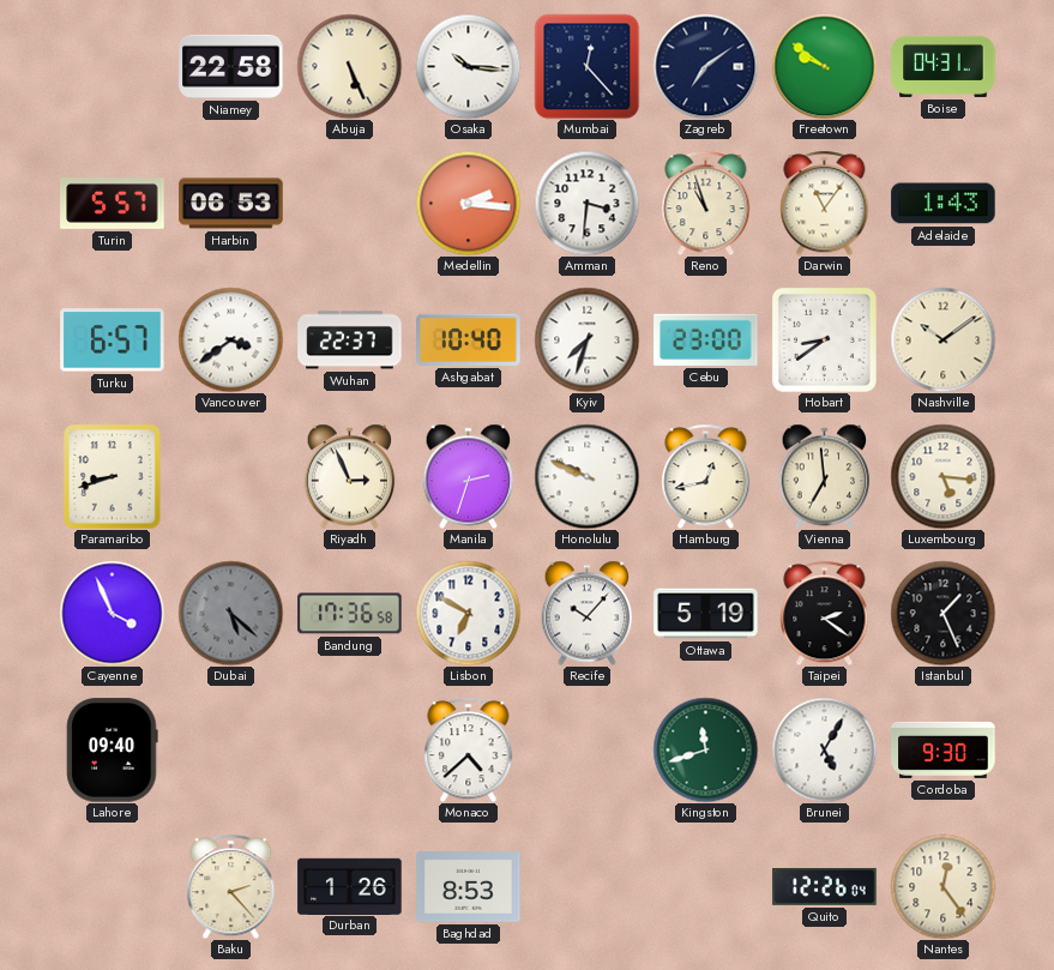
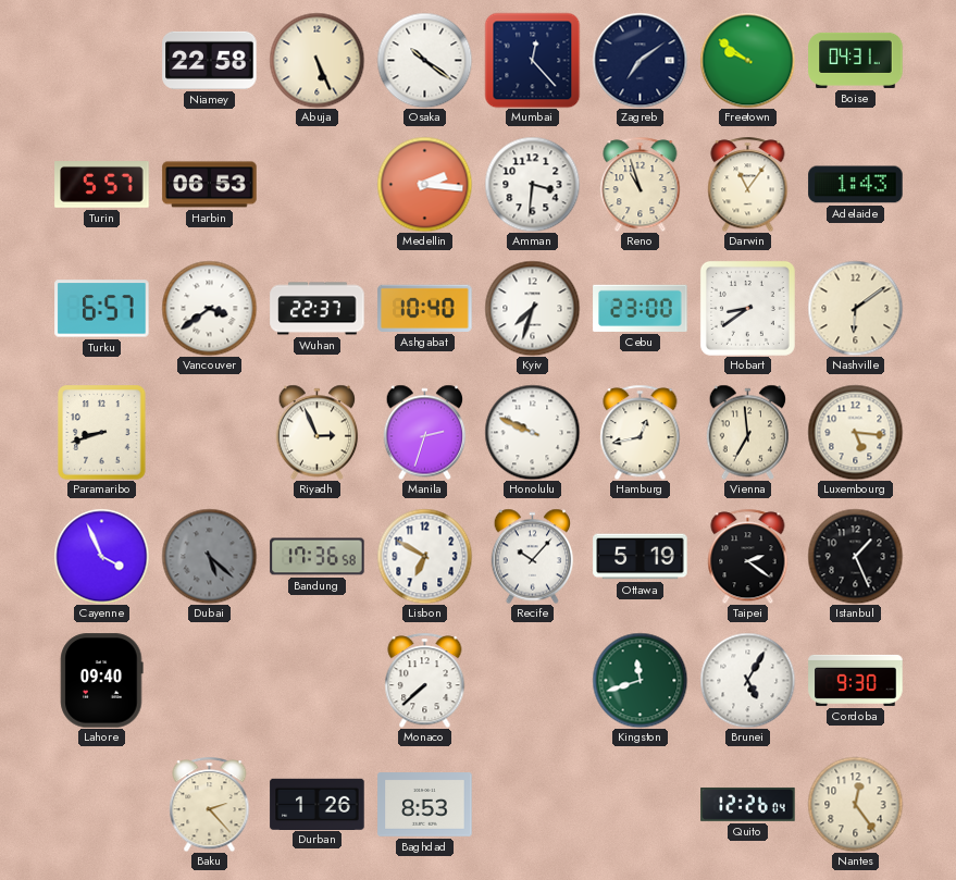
Osaka: 10:16 -> 10:21
Nashville: 10:09 -> 6:09
Monaco: 4:38 -> 7:38
